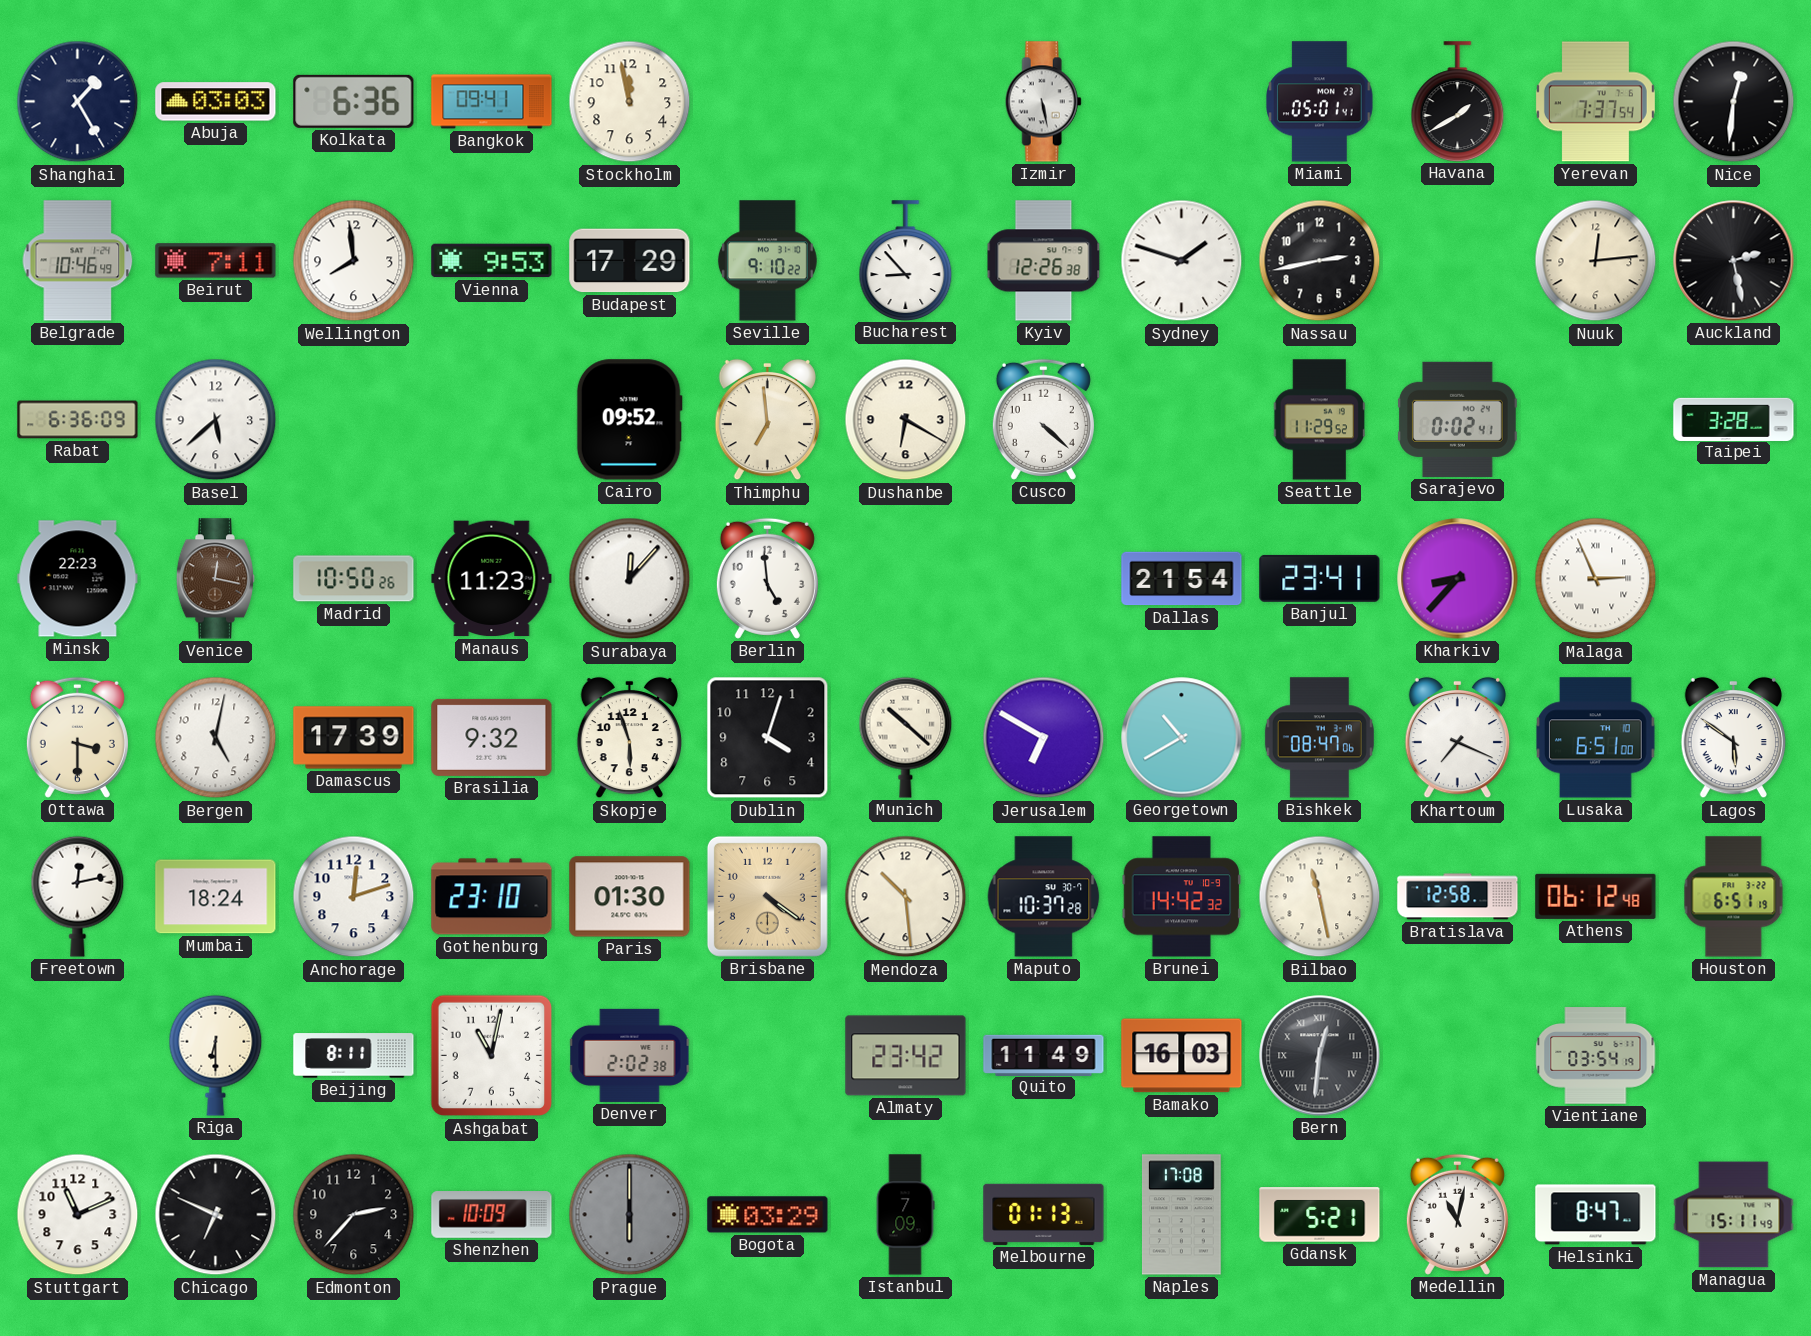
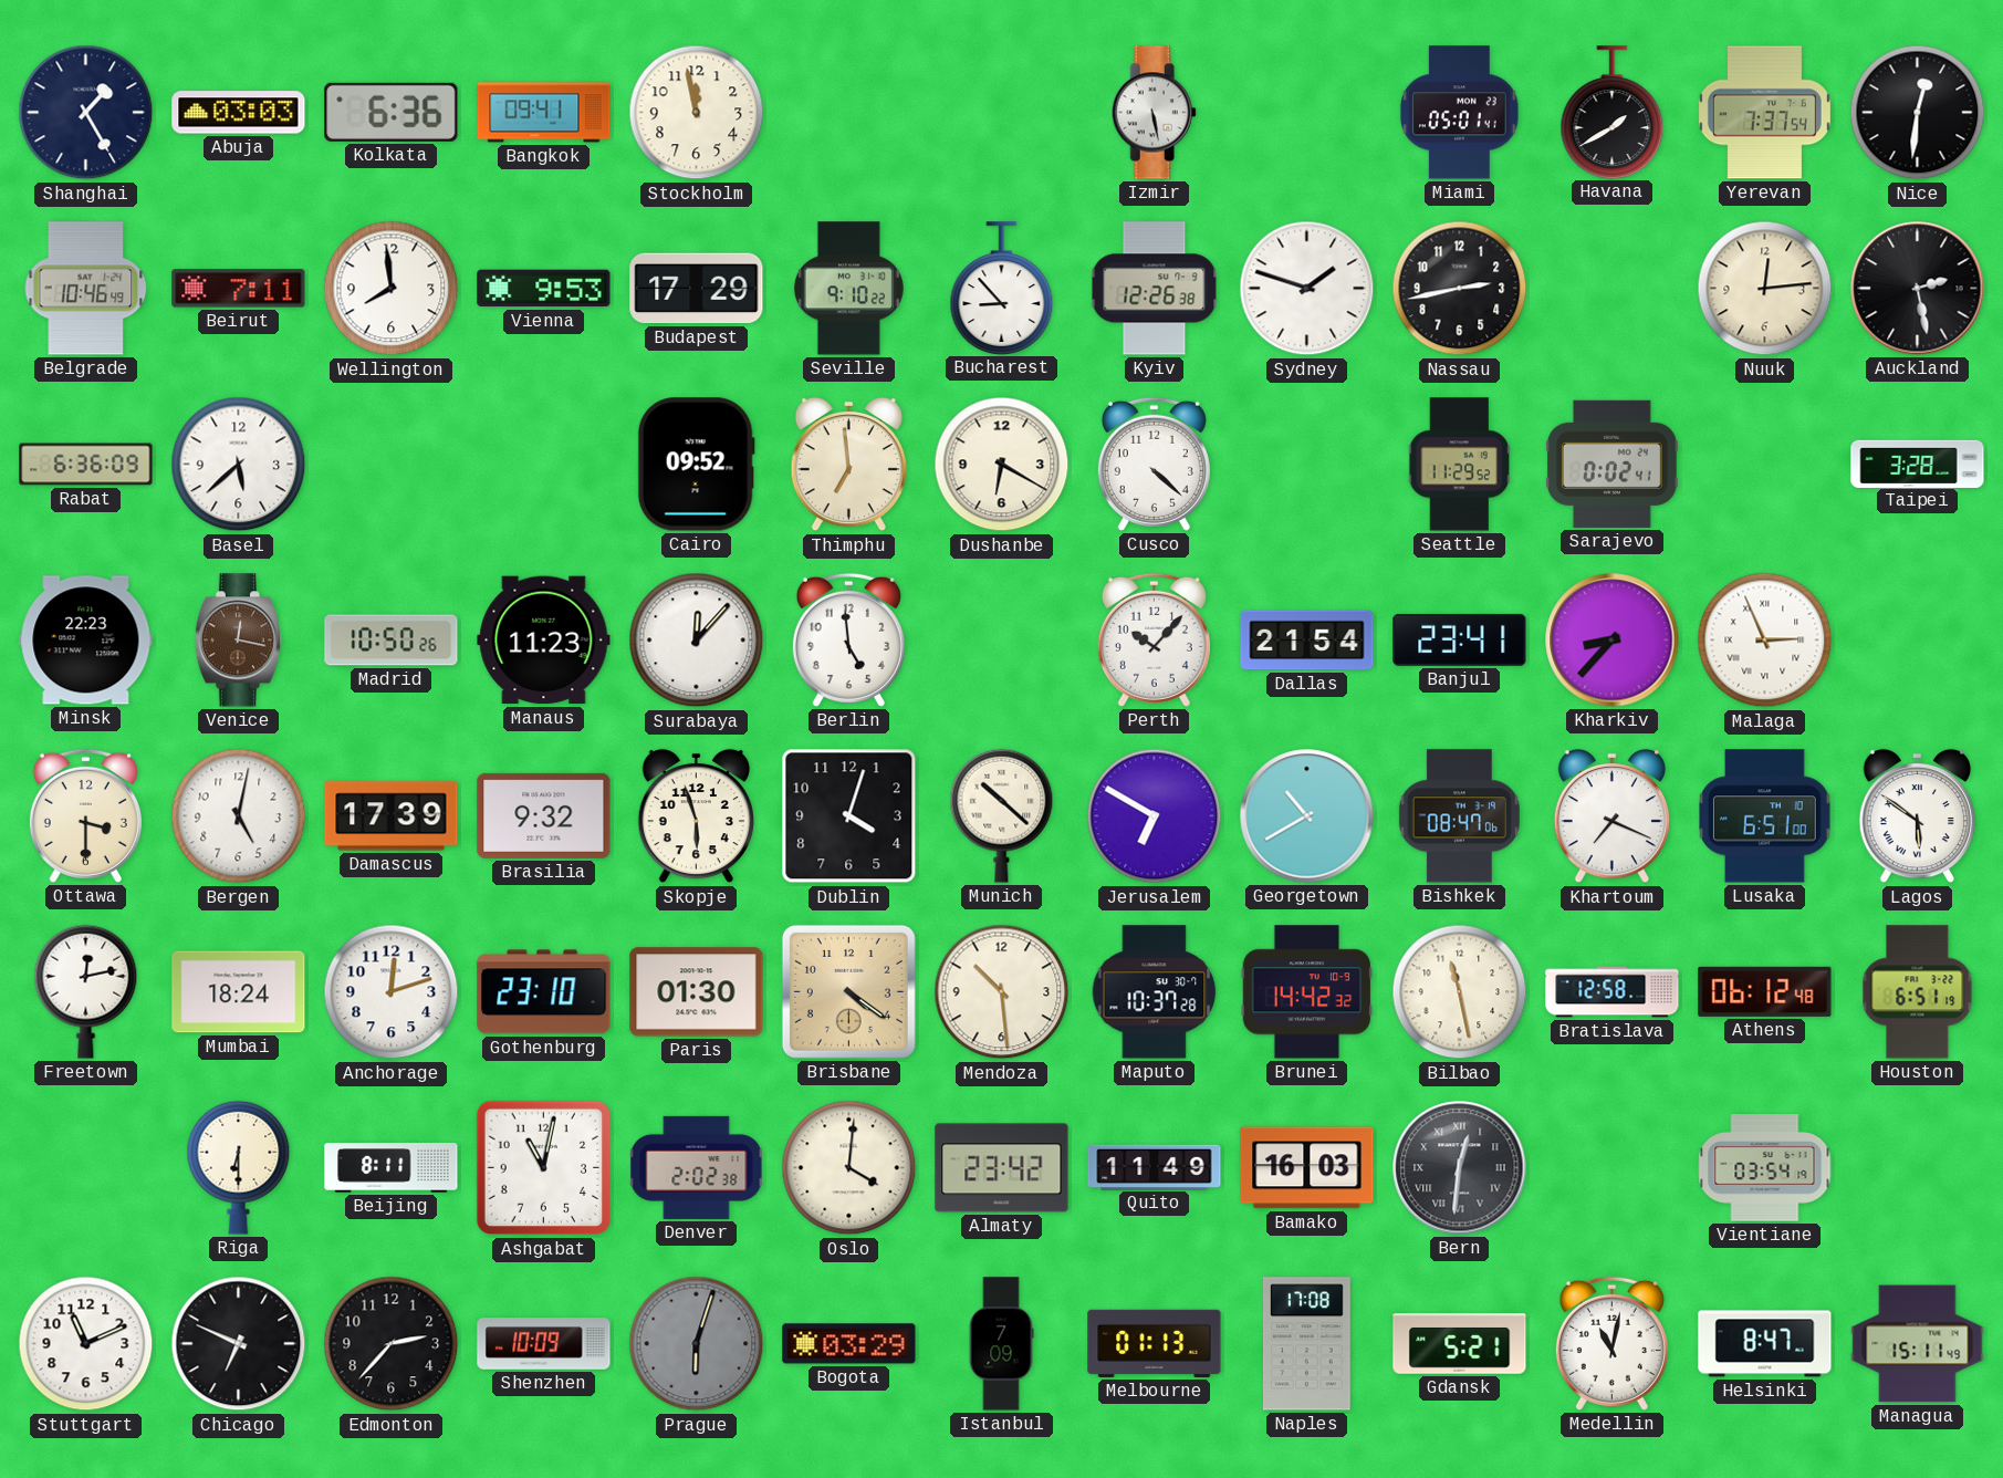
Perth: none -> 10:07
Oslo: none -> 4:01
Prague: 6:00 -> 6:03
